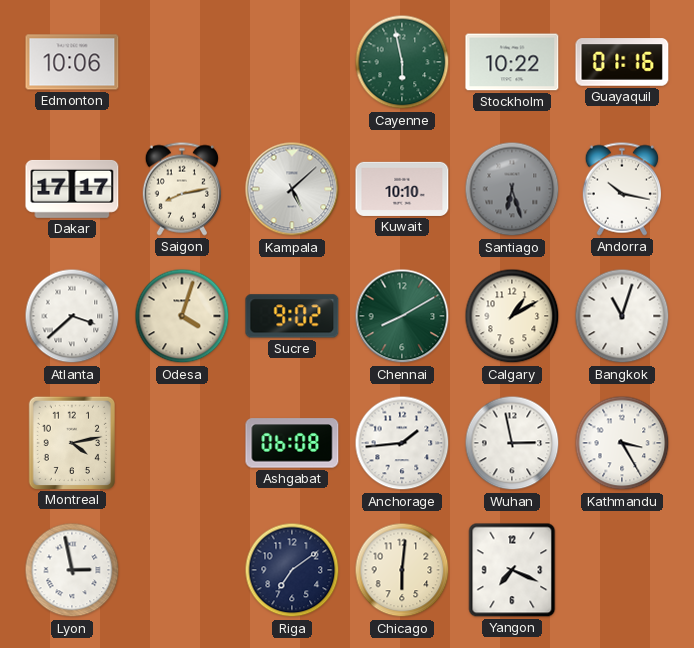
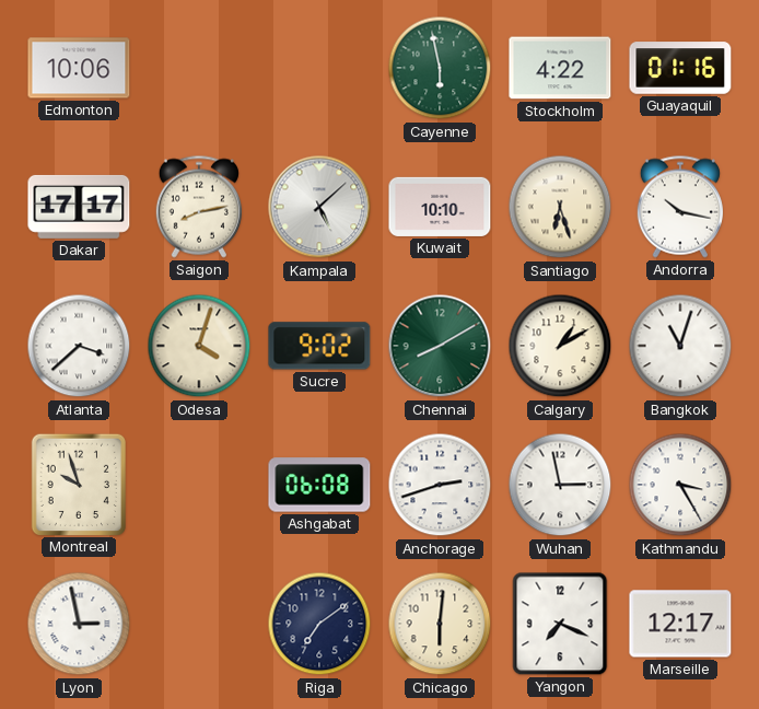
Stockholm: 10:22 -> 4:22
Santiago dial: grey -> cream
Montreal: 4:13 -> 9:57
Anchorage: 1:44 -> 2:42
Marseille: none -> 12:17
